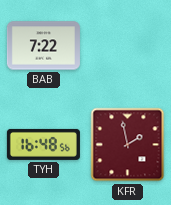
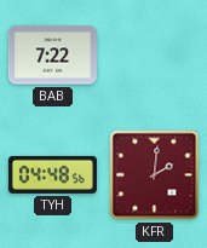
TYH: 16:48 -> 04:48
KFR: 1:58 -> 2:01
